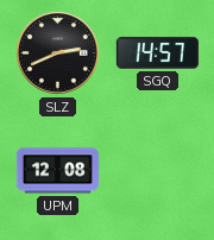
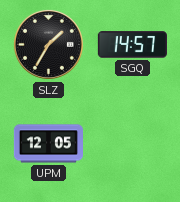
SLZ: 2:41 -> 1:35
UPM: 12:08 -> 12:05
